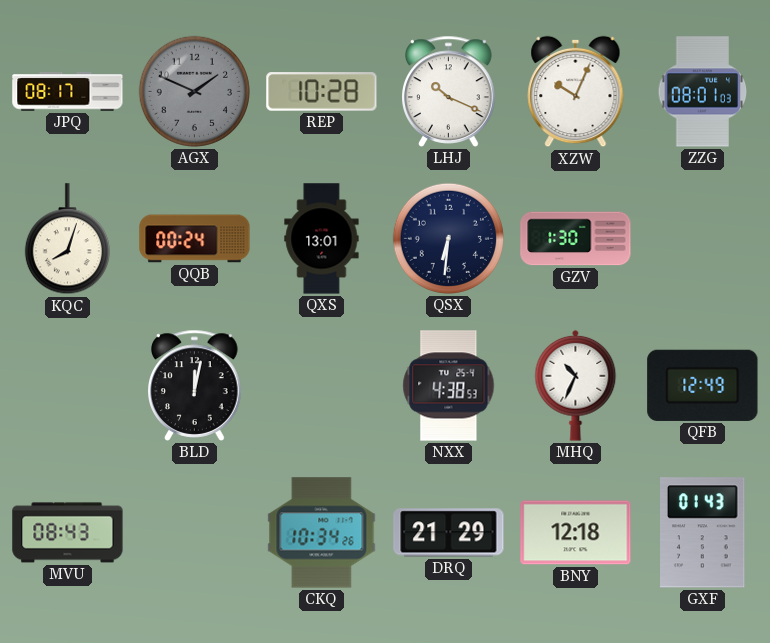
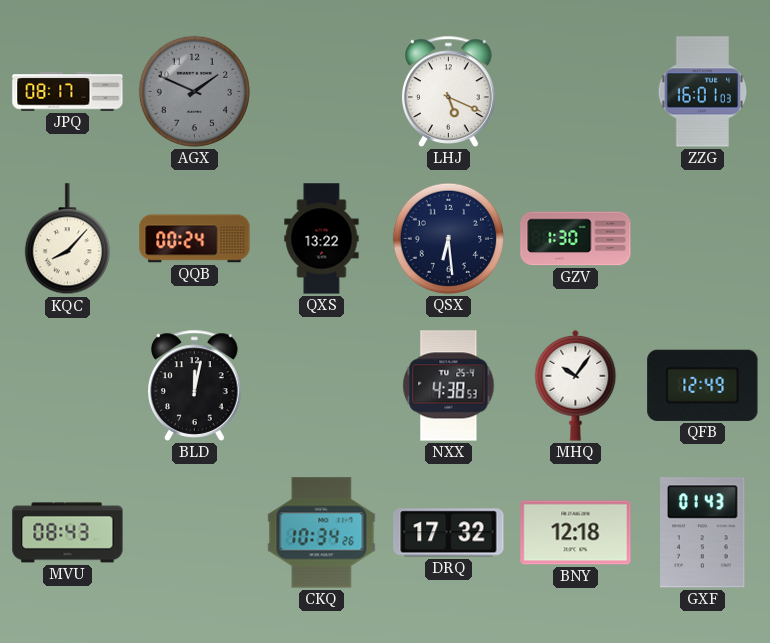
REP: 10:28 -> none
LHJ: 10:19 -> 5:19
XZW: 10:04 -> none
ZZG: 08:01 -> 16:01
KQC: 8:03 -> 8:07
QXS: 13:01 -> 13:22
QSX: 6:31 -> 6:29
MHQ: 10:34 -> 10:06
DRQ: 21:29 -> 17:32
